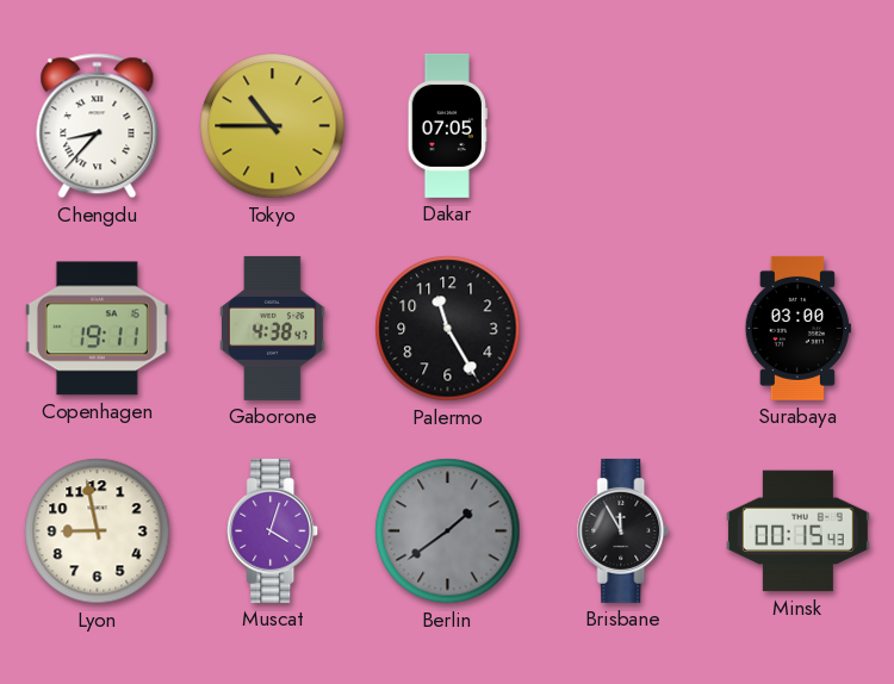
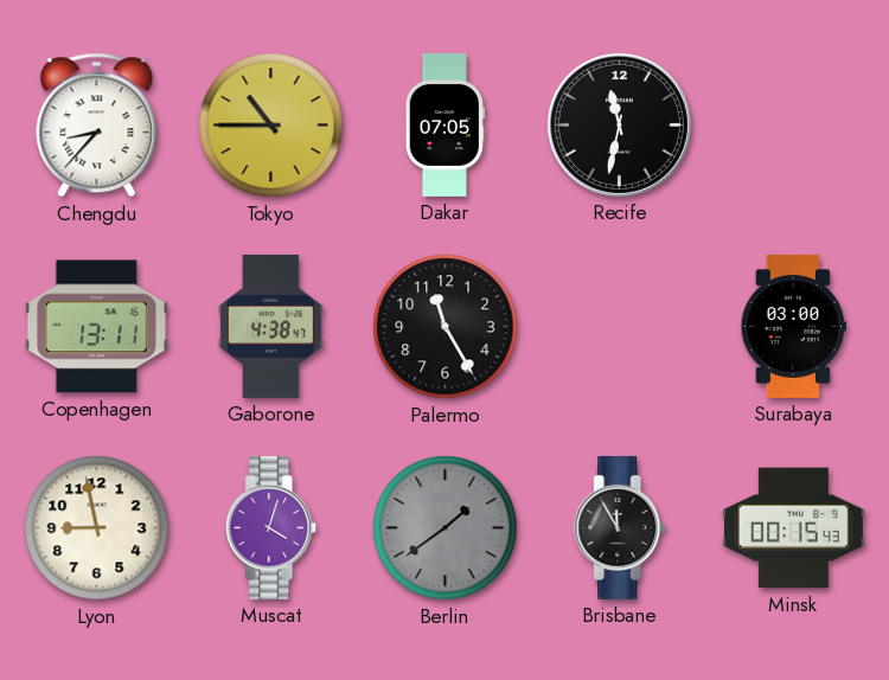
Recife: none -> 11:32
Copenhagen: 19:11 -> 13:11
